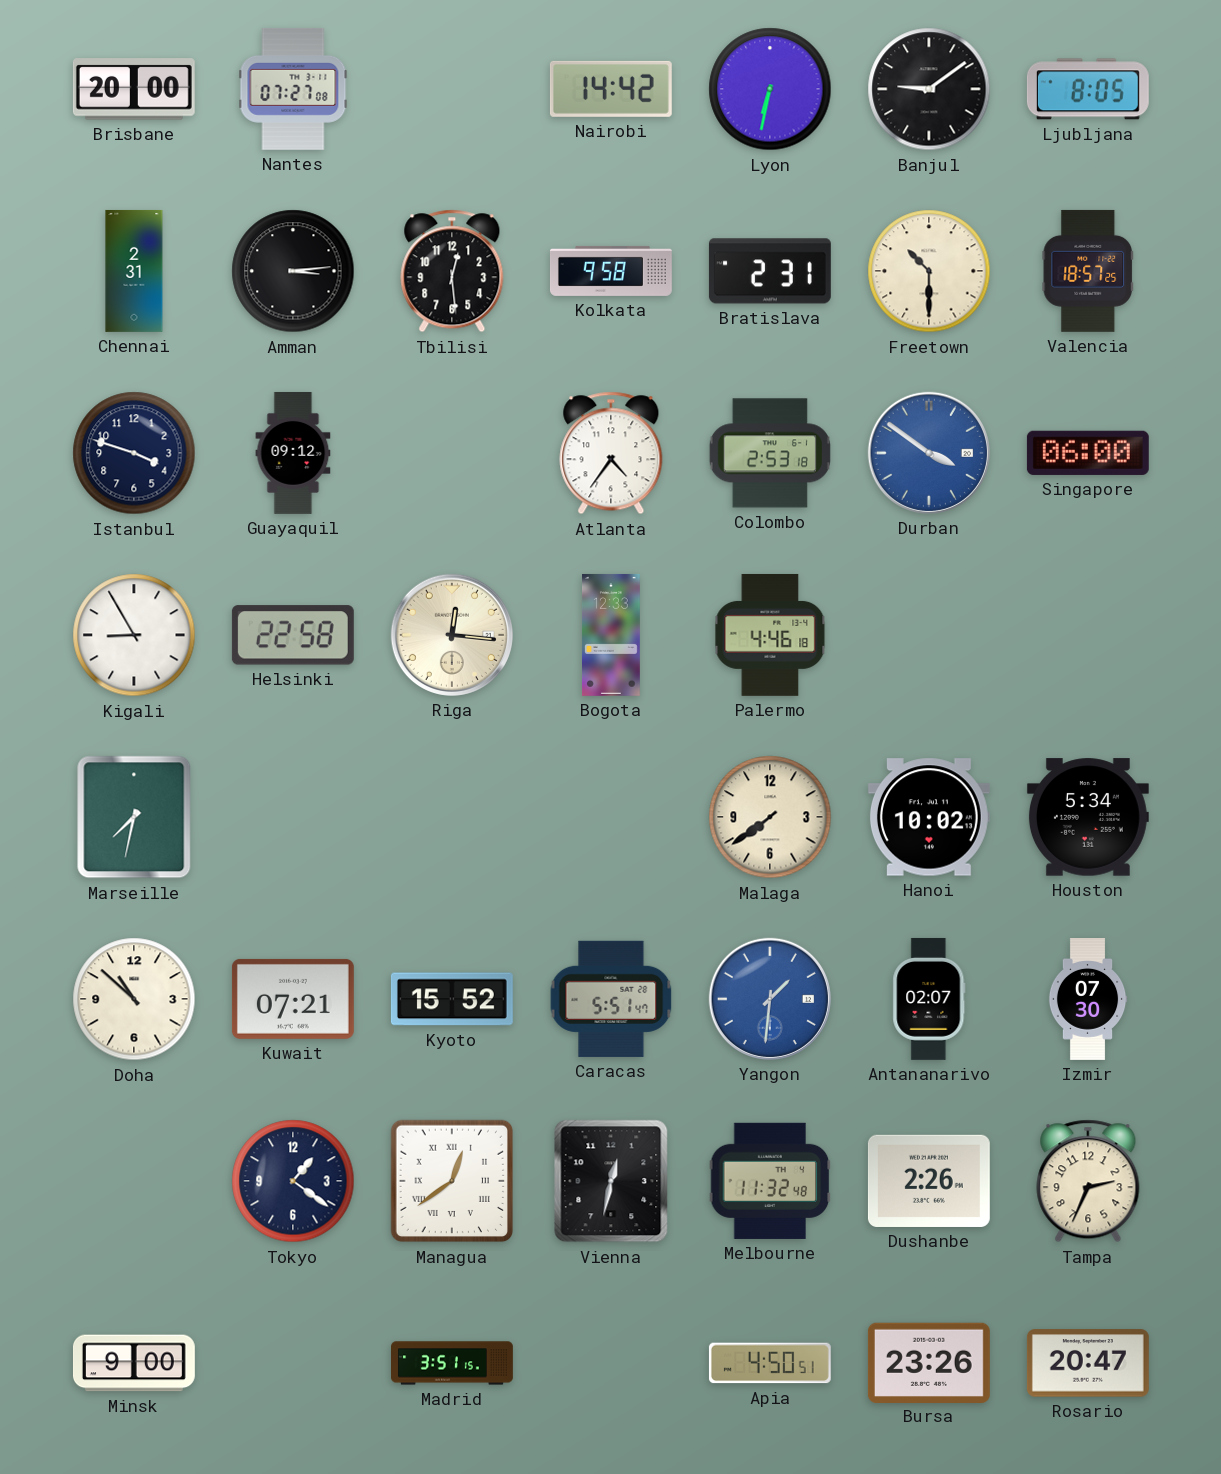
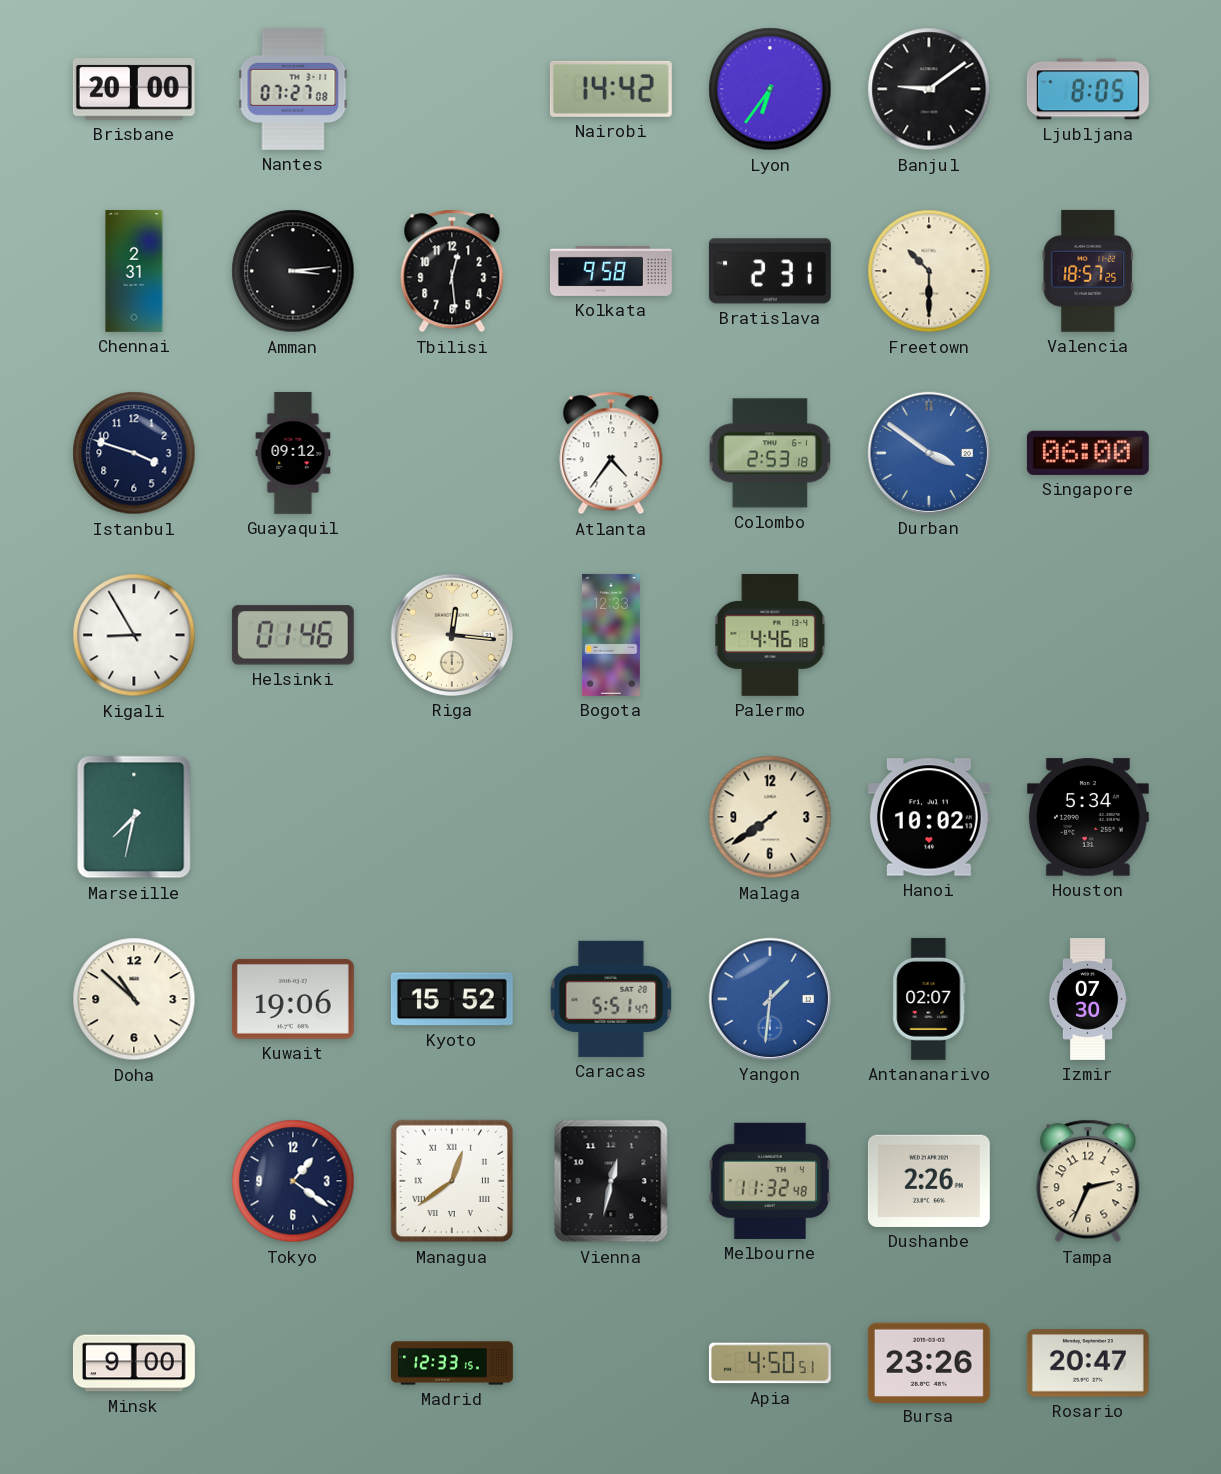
Lyon: 6:32 -> 6:36
Helsinki: 22:58 -> 01:46
Kuwait: 07:21 -> 19:06
Madrid: 3:51 -> 12:33
